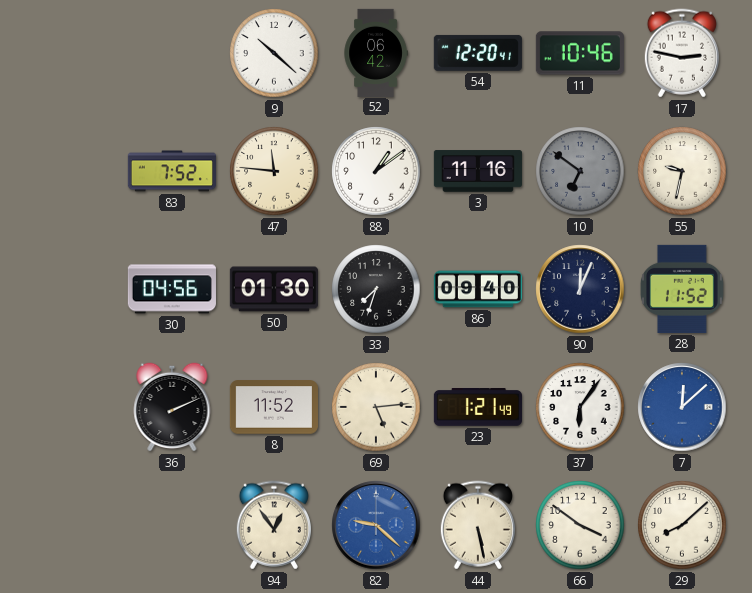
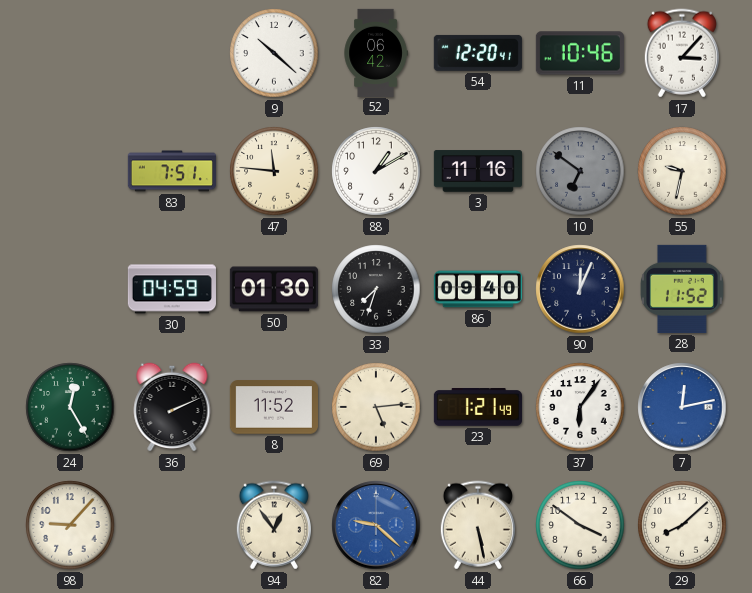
17: 2:47 -> 3:07
83: 7:52 -> 7:51
88: 1:09 -> 1:10
30: 04:56 -> 04:59
24: none -> 12:25
7: 12:08 -> 12:13
98: none -> 9:07
